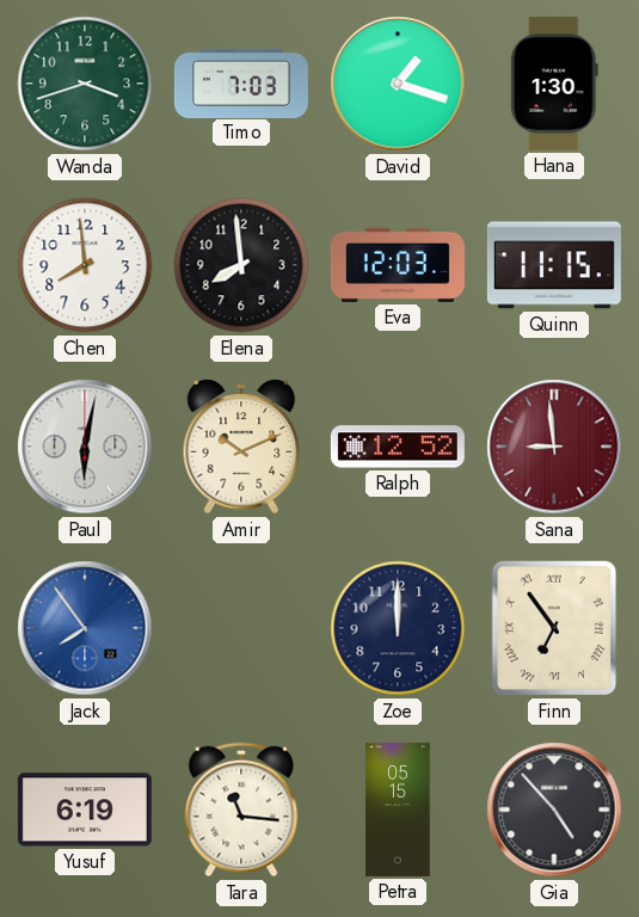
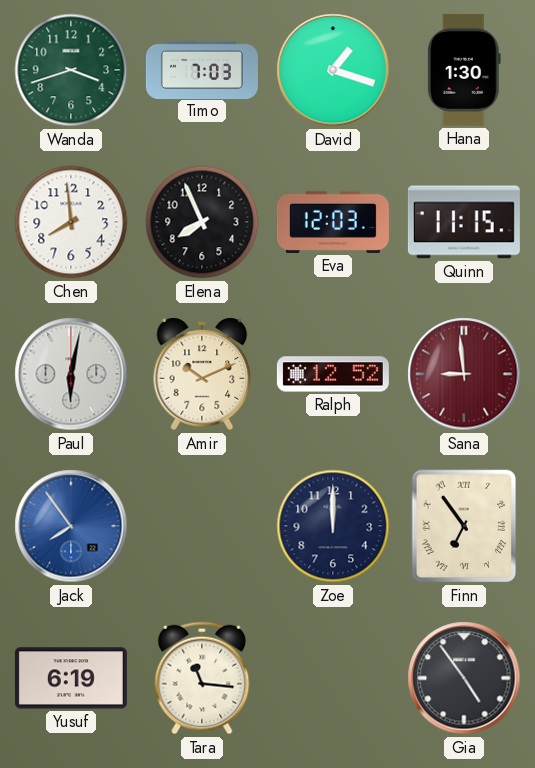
Elena: 7:59 -> 7:56
Petra: 05:15 -> none
Gia: 4:53 -> 4:54
